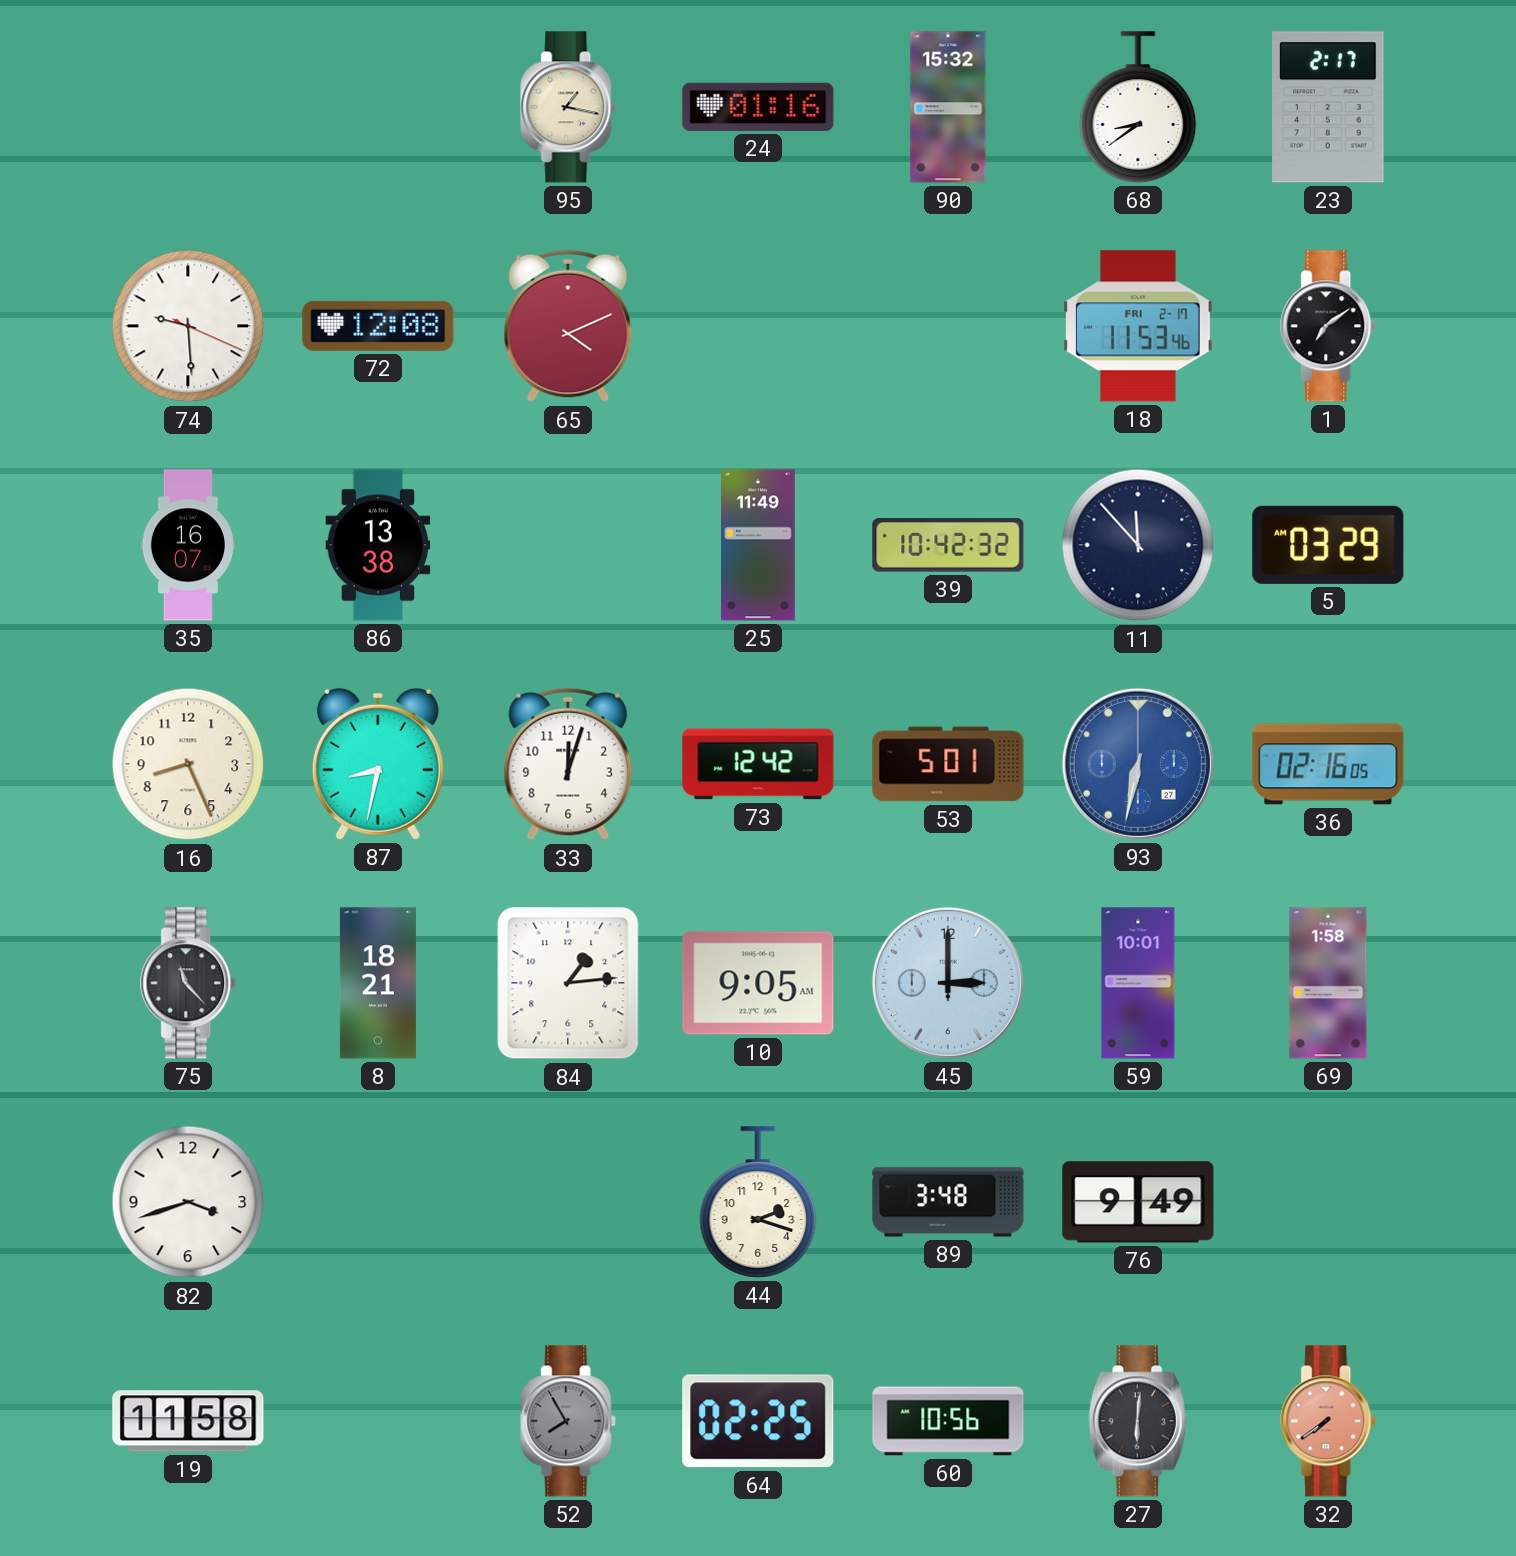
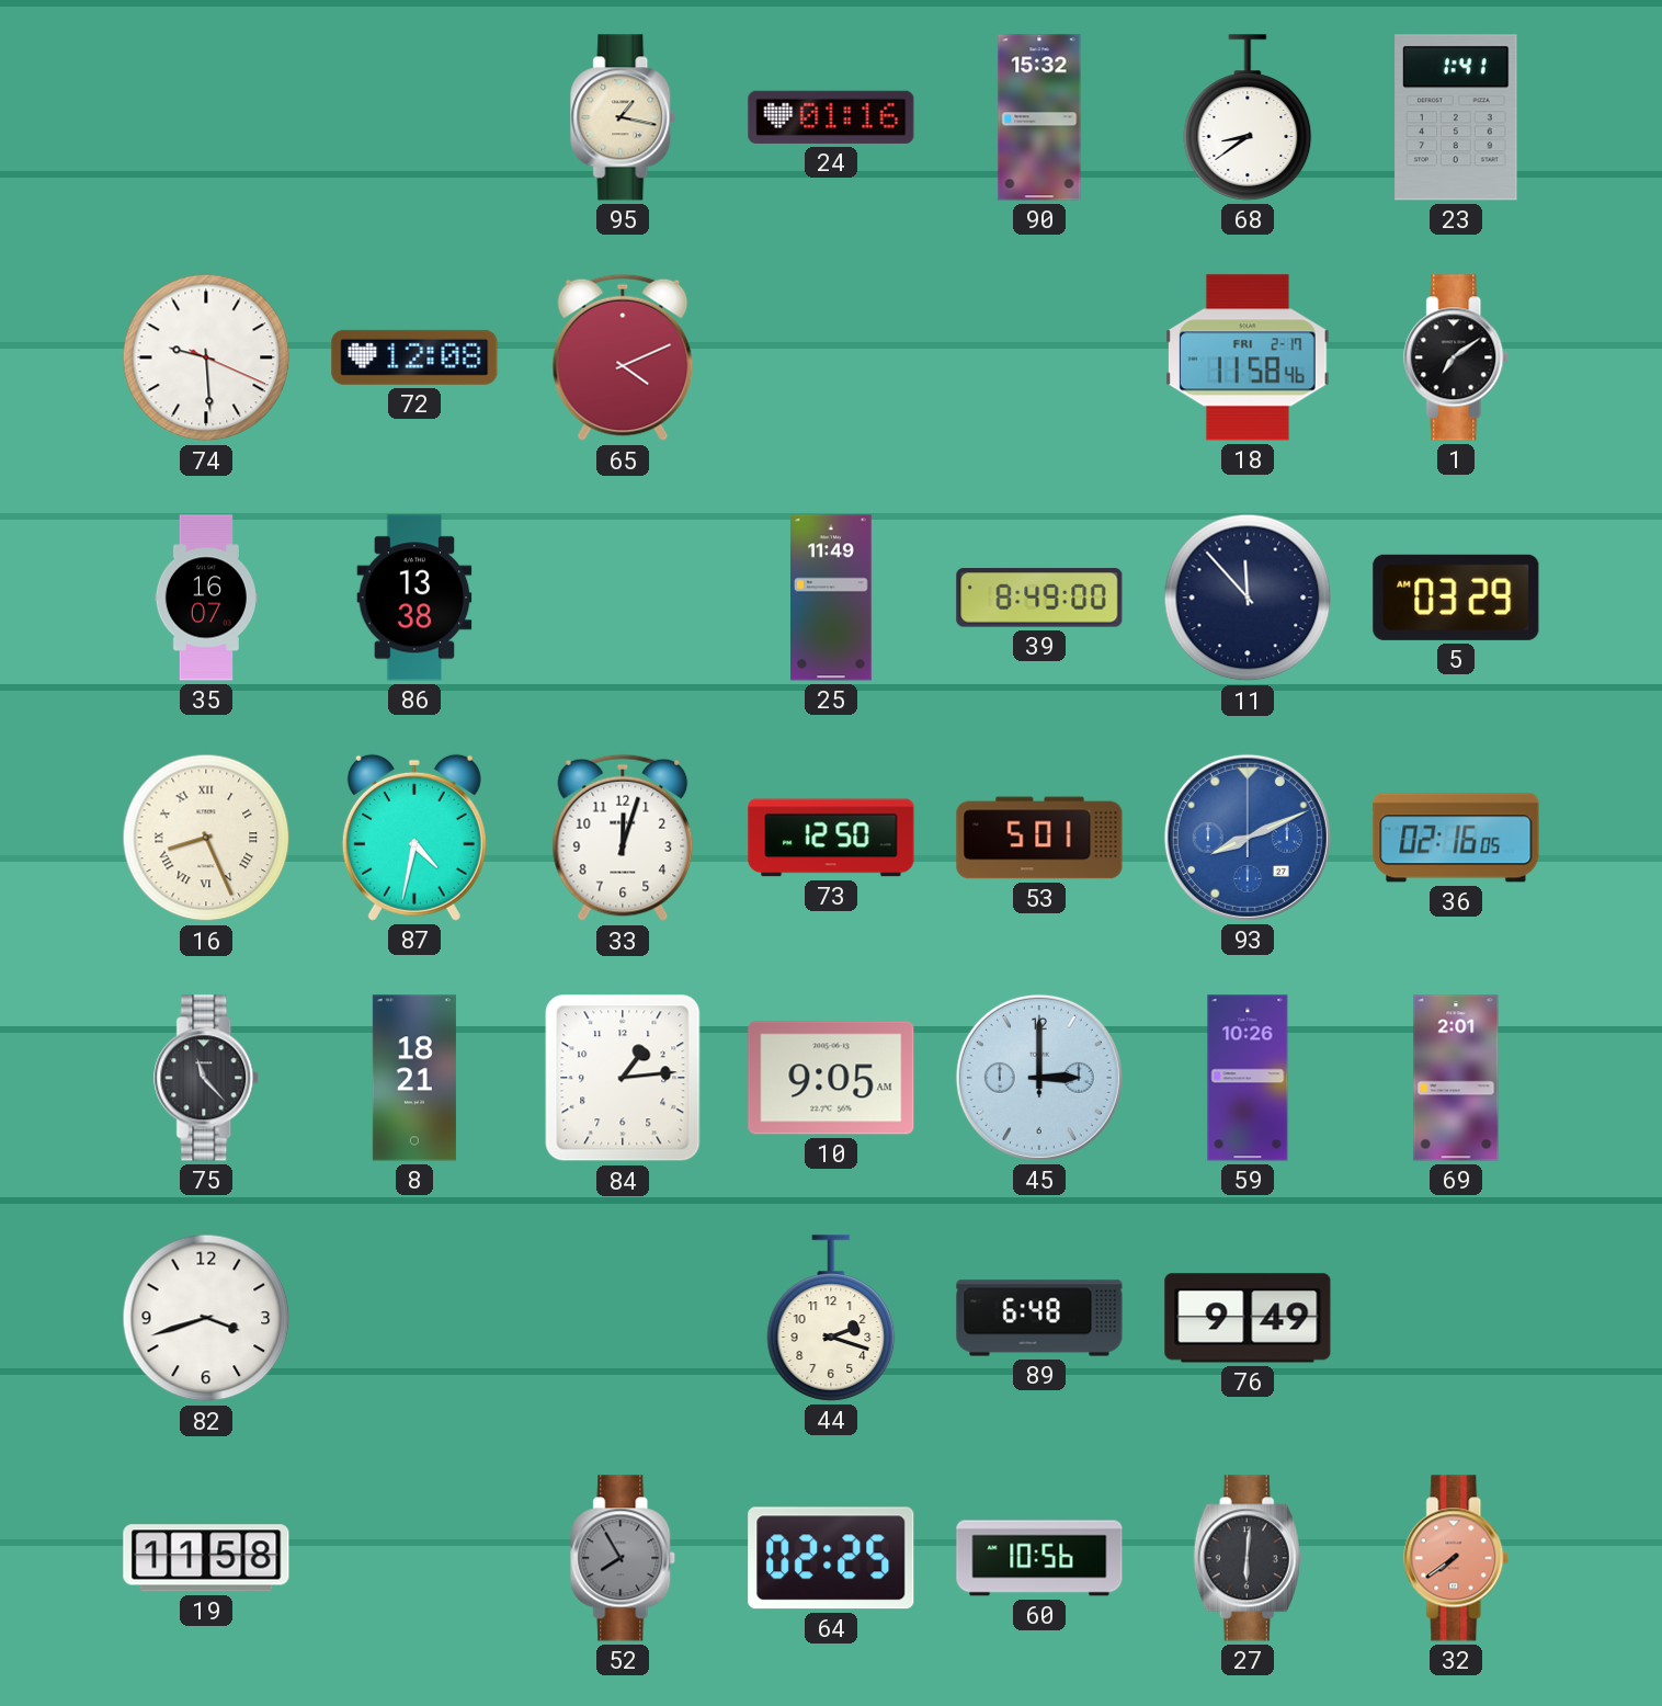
23: 2:17 -> 1:41
18: 11:53 -> 11:58
39: 10:42 -> 8:49
16 numerals: Arabic -> Roman
87: 8:32 -> 4:32
73: 12:42 -> 12:50
93: 6:32 -> 8:11
59: 10:01 -> 10:26
69: 1:58 -> 2:01
89: 3:48 -> 6:48
